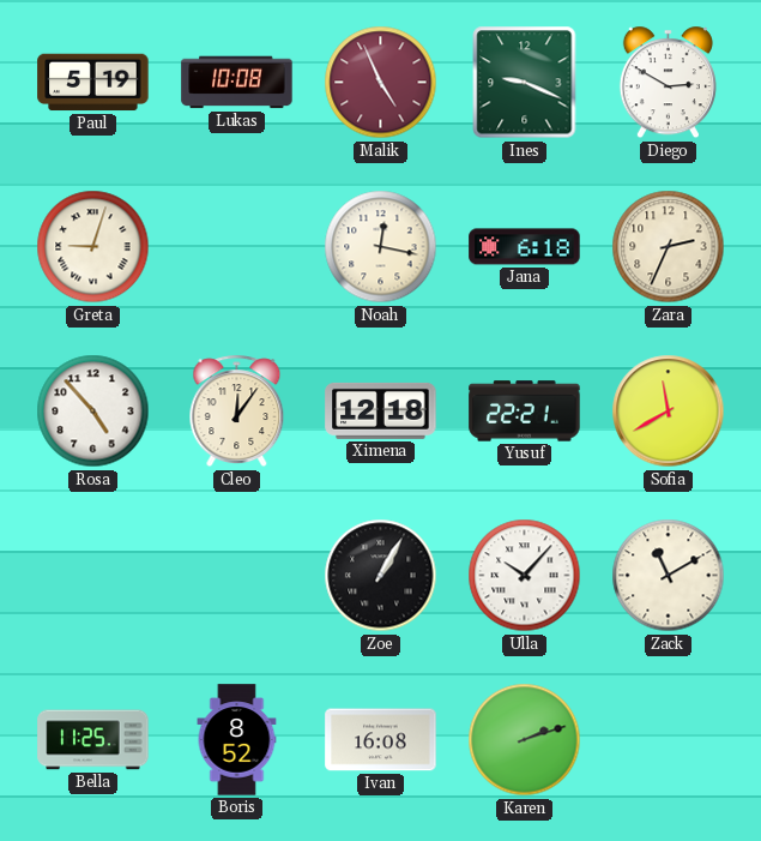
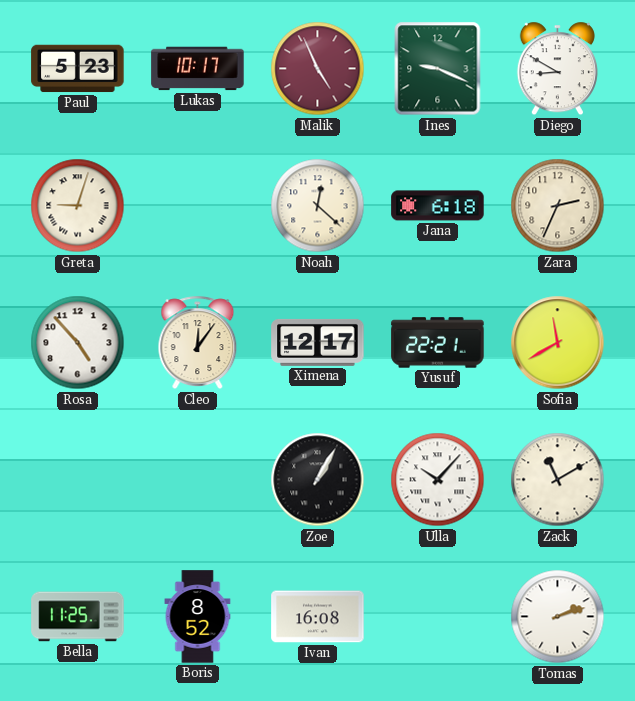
Paul: 5:19 -> 5:23
Lukas: 10:08 -> 10:17
Diego: 2:50 -> 8:50
Noah: 12:17 -> 12:22
Ximena: 12:18 -> 12:17
Karen: 2:12 -> none
Tomas: none -> 2:12
